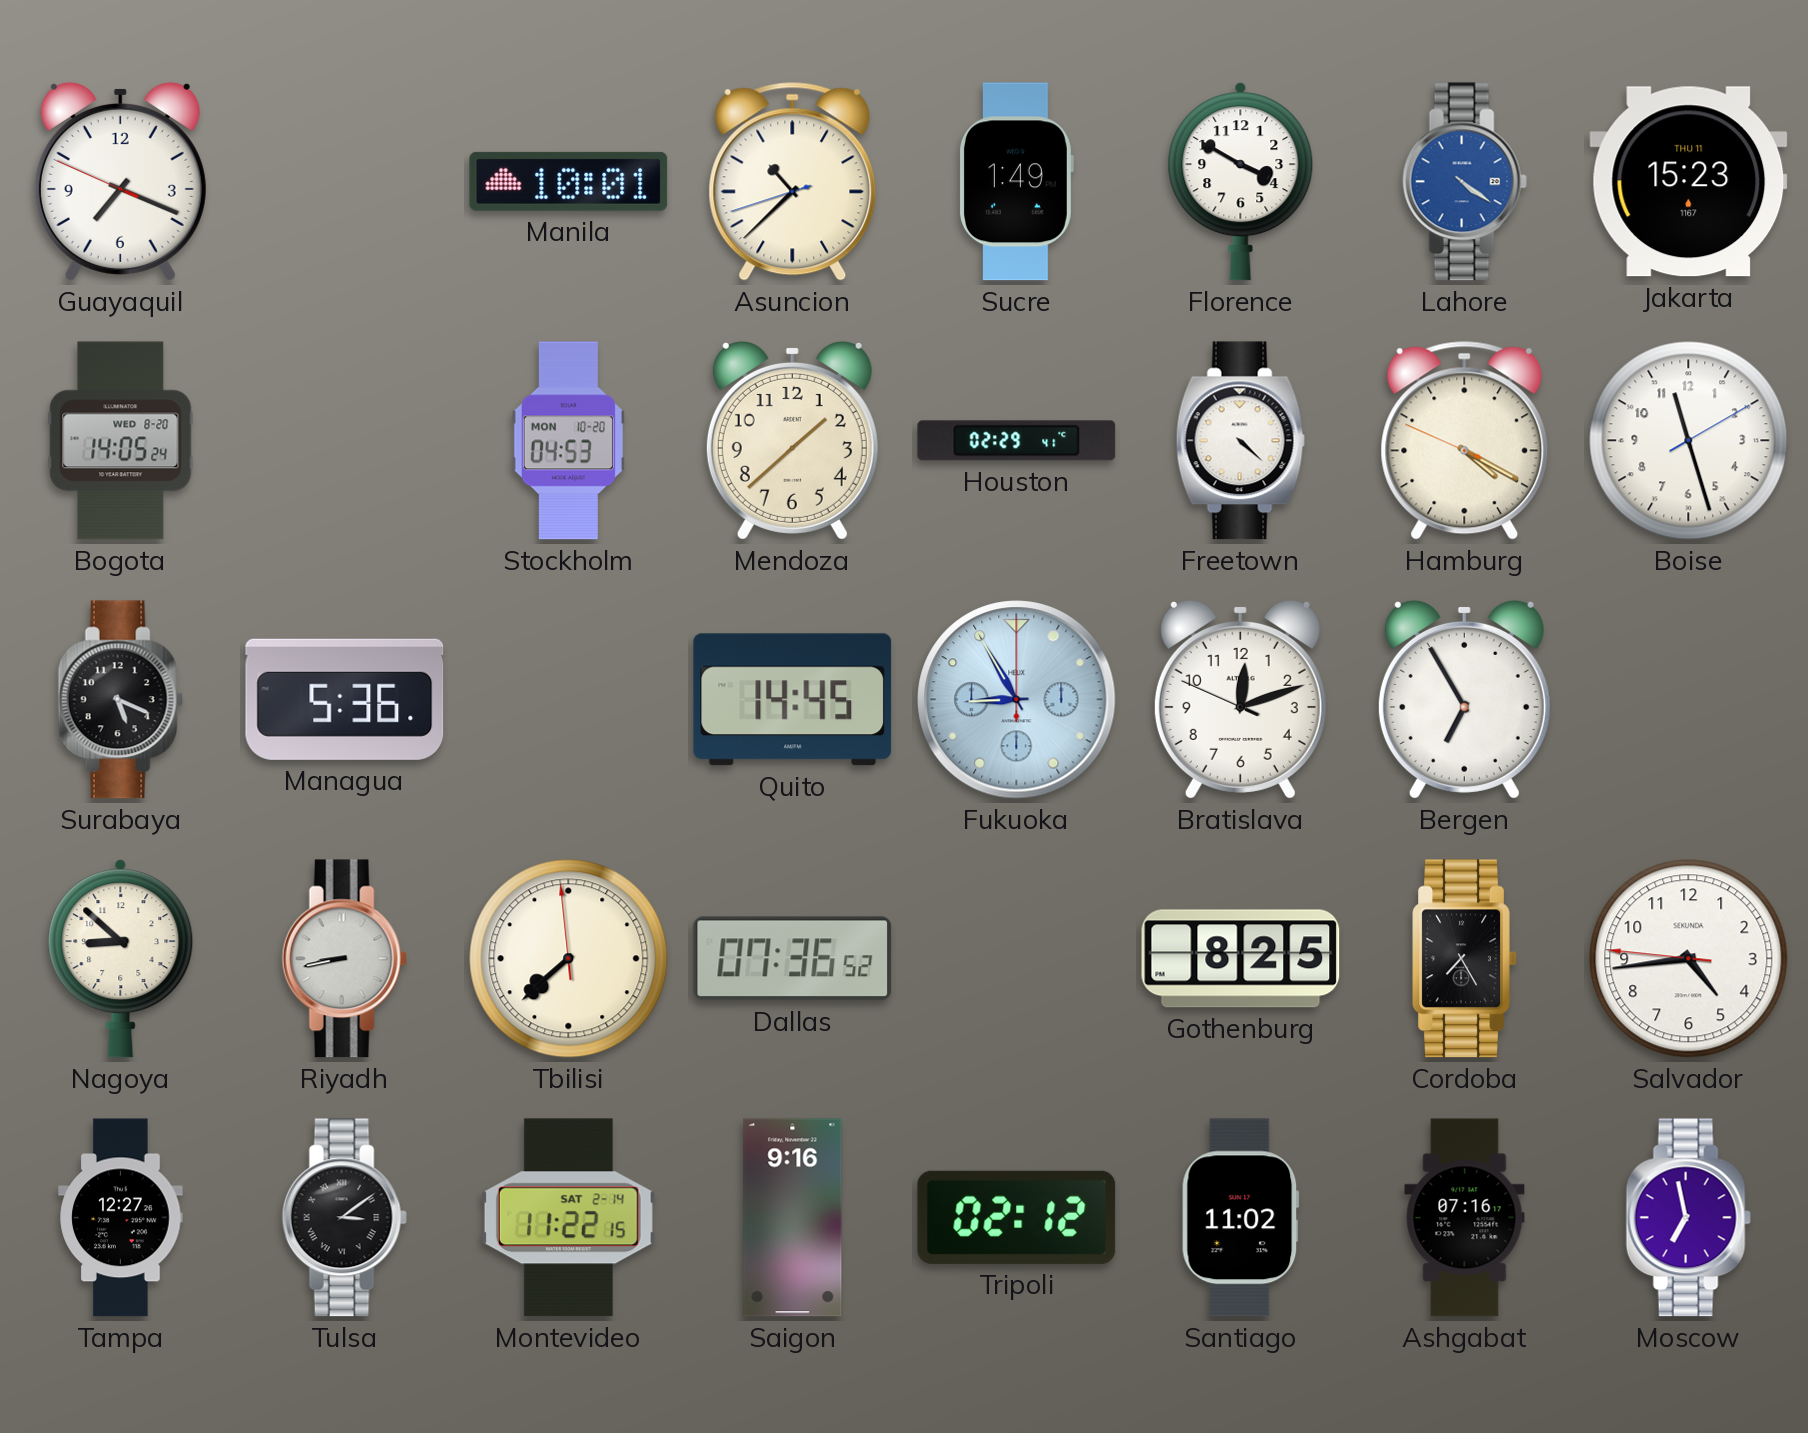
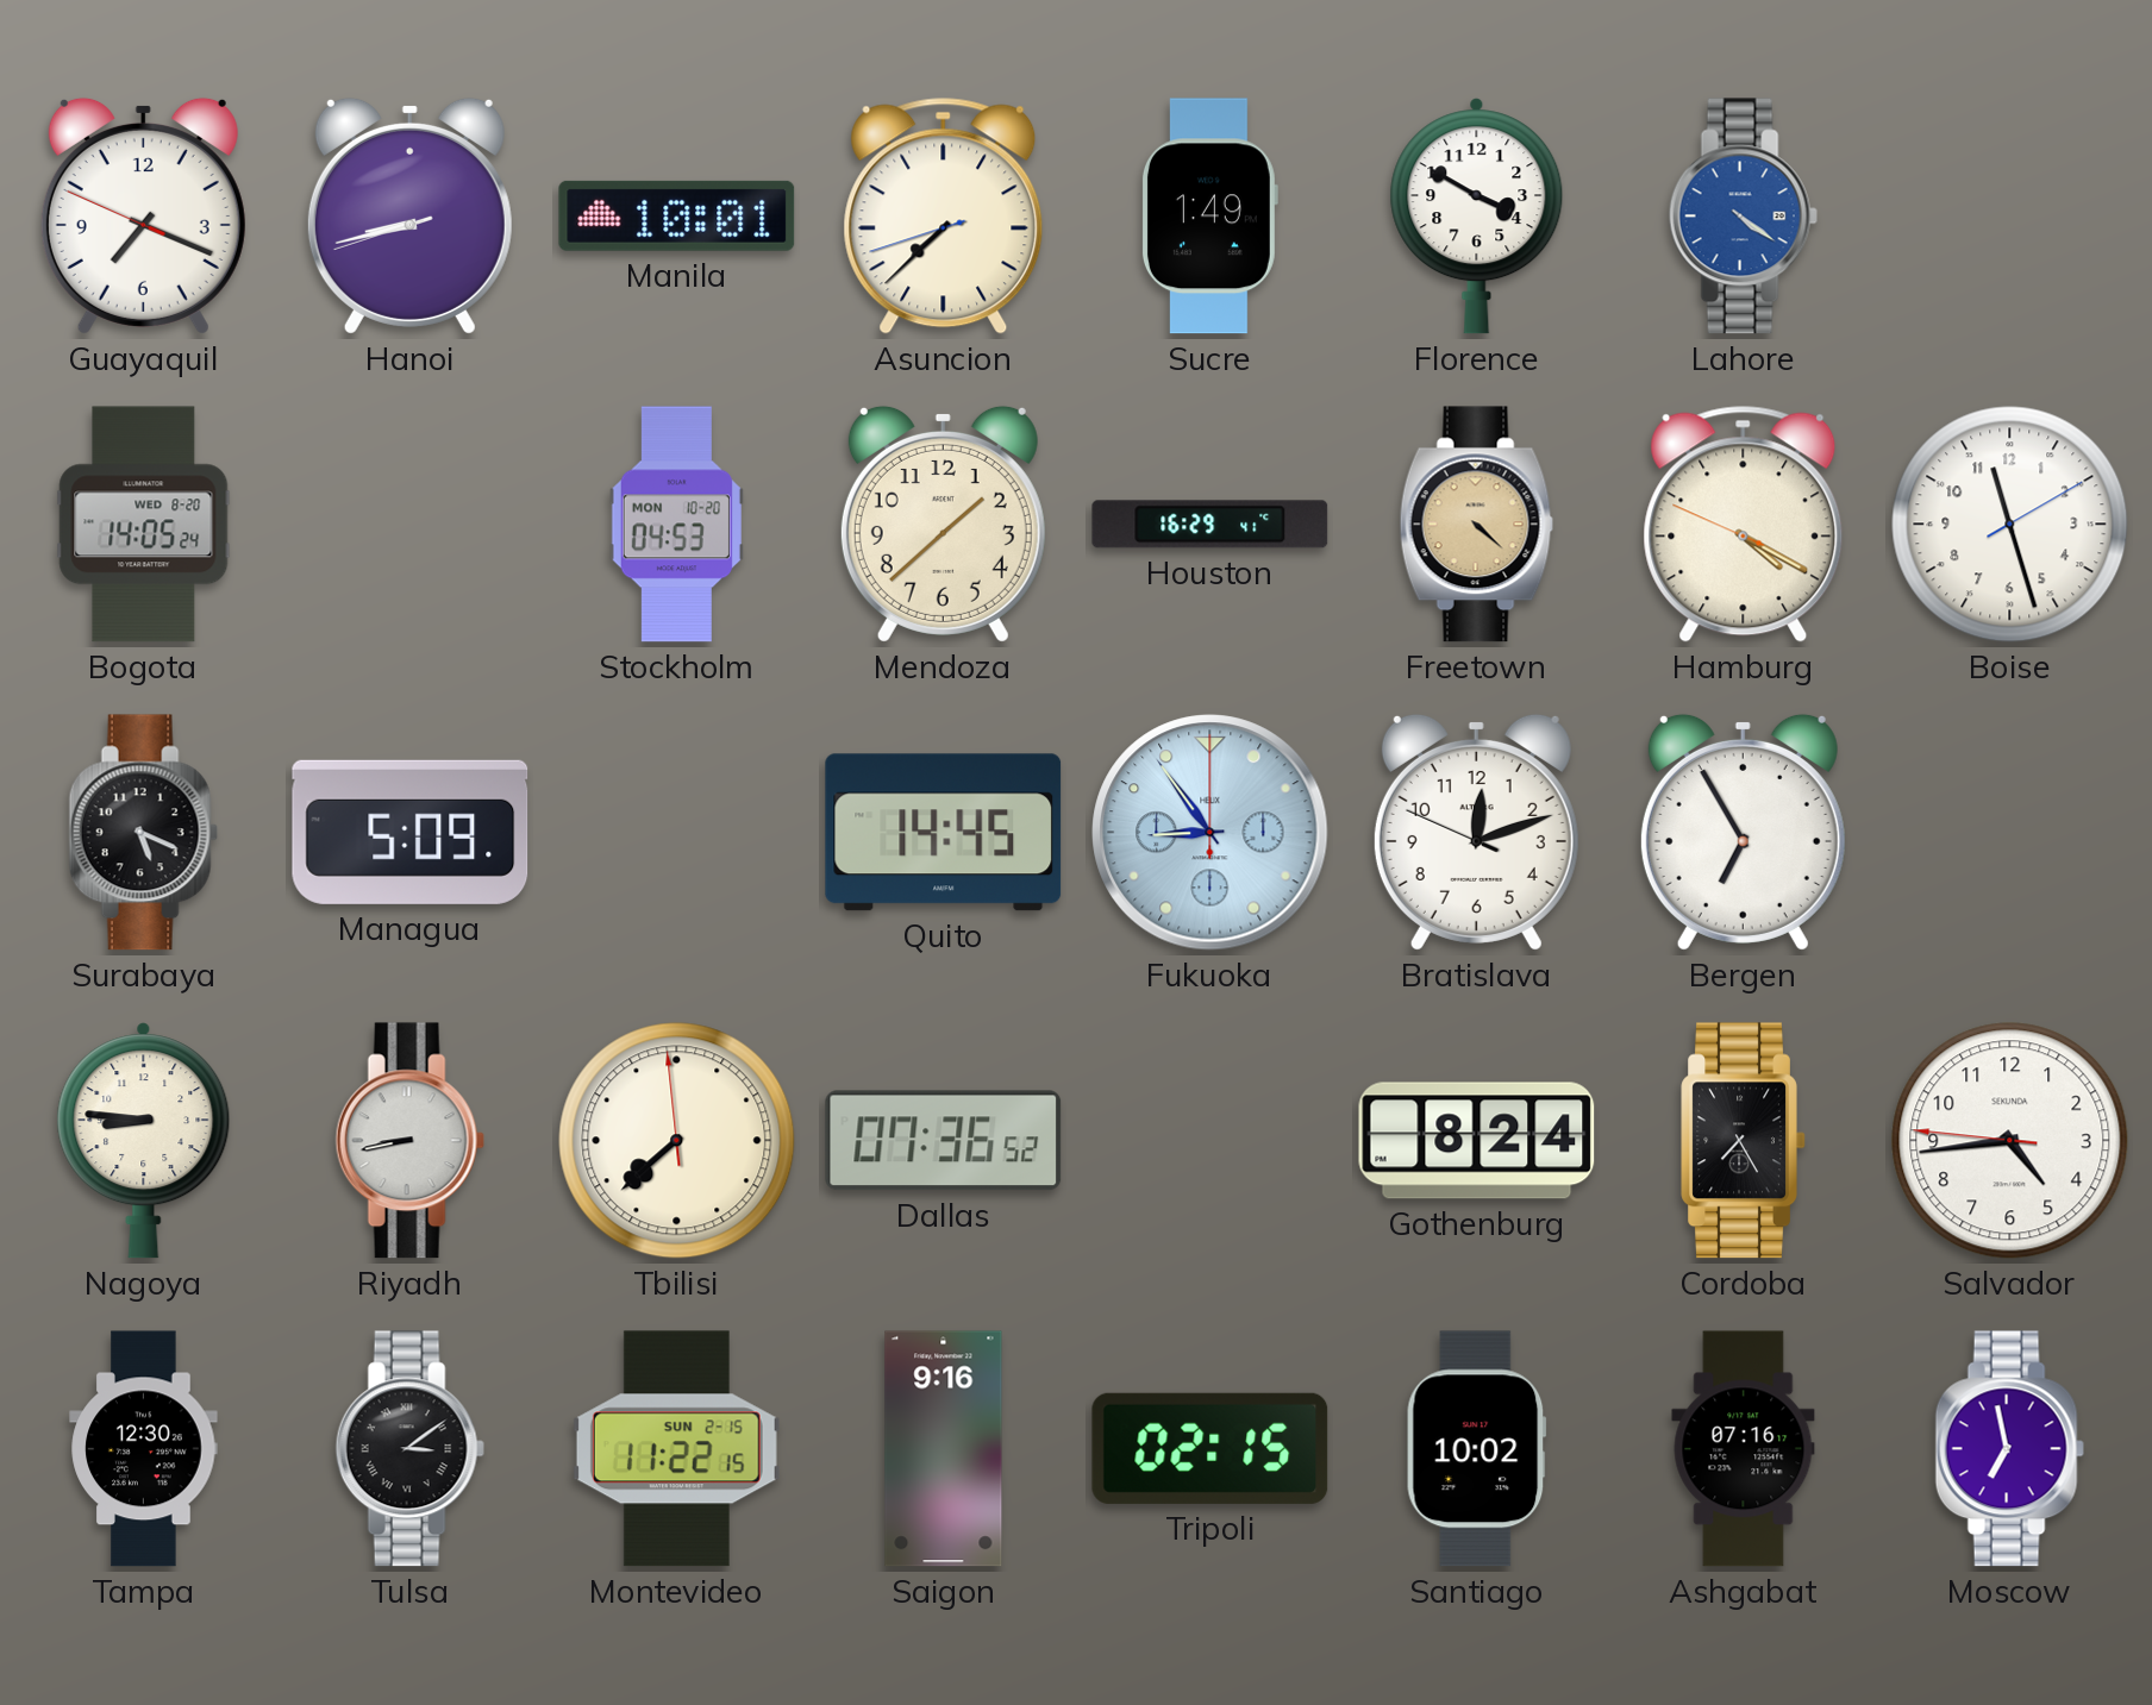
Hanoi: none -> 8:42
Asuncion: 10:37 -> 7:37
Jakarta: 15:23 -> none
Houston: 02:29 -> 16:29
Freetown dial: white -> champagne
Managua: 5:36 -> 5:09
Fukuoka: 8:55 -> 8:54
Nagoya: 8:52 -> 8:46
Gothenburg: 8:25 -> 8:24
Tampa: 12:27 -> 12:30
Montevideo date: SAT 2-14 -> SUN 2-15
Tripoli: 02:12 -> 02:15
Santiago: 11:02 -> 10:02
